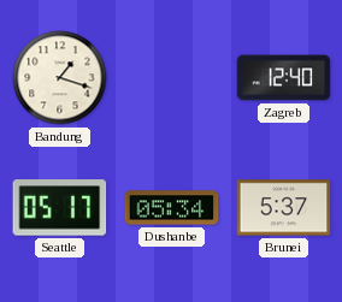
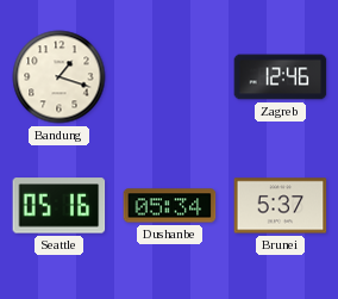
Zagreb: 12:40 -> 12:46
Seattle: 05:17 -> 05:16
